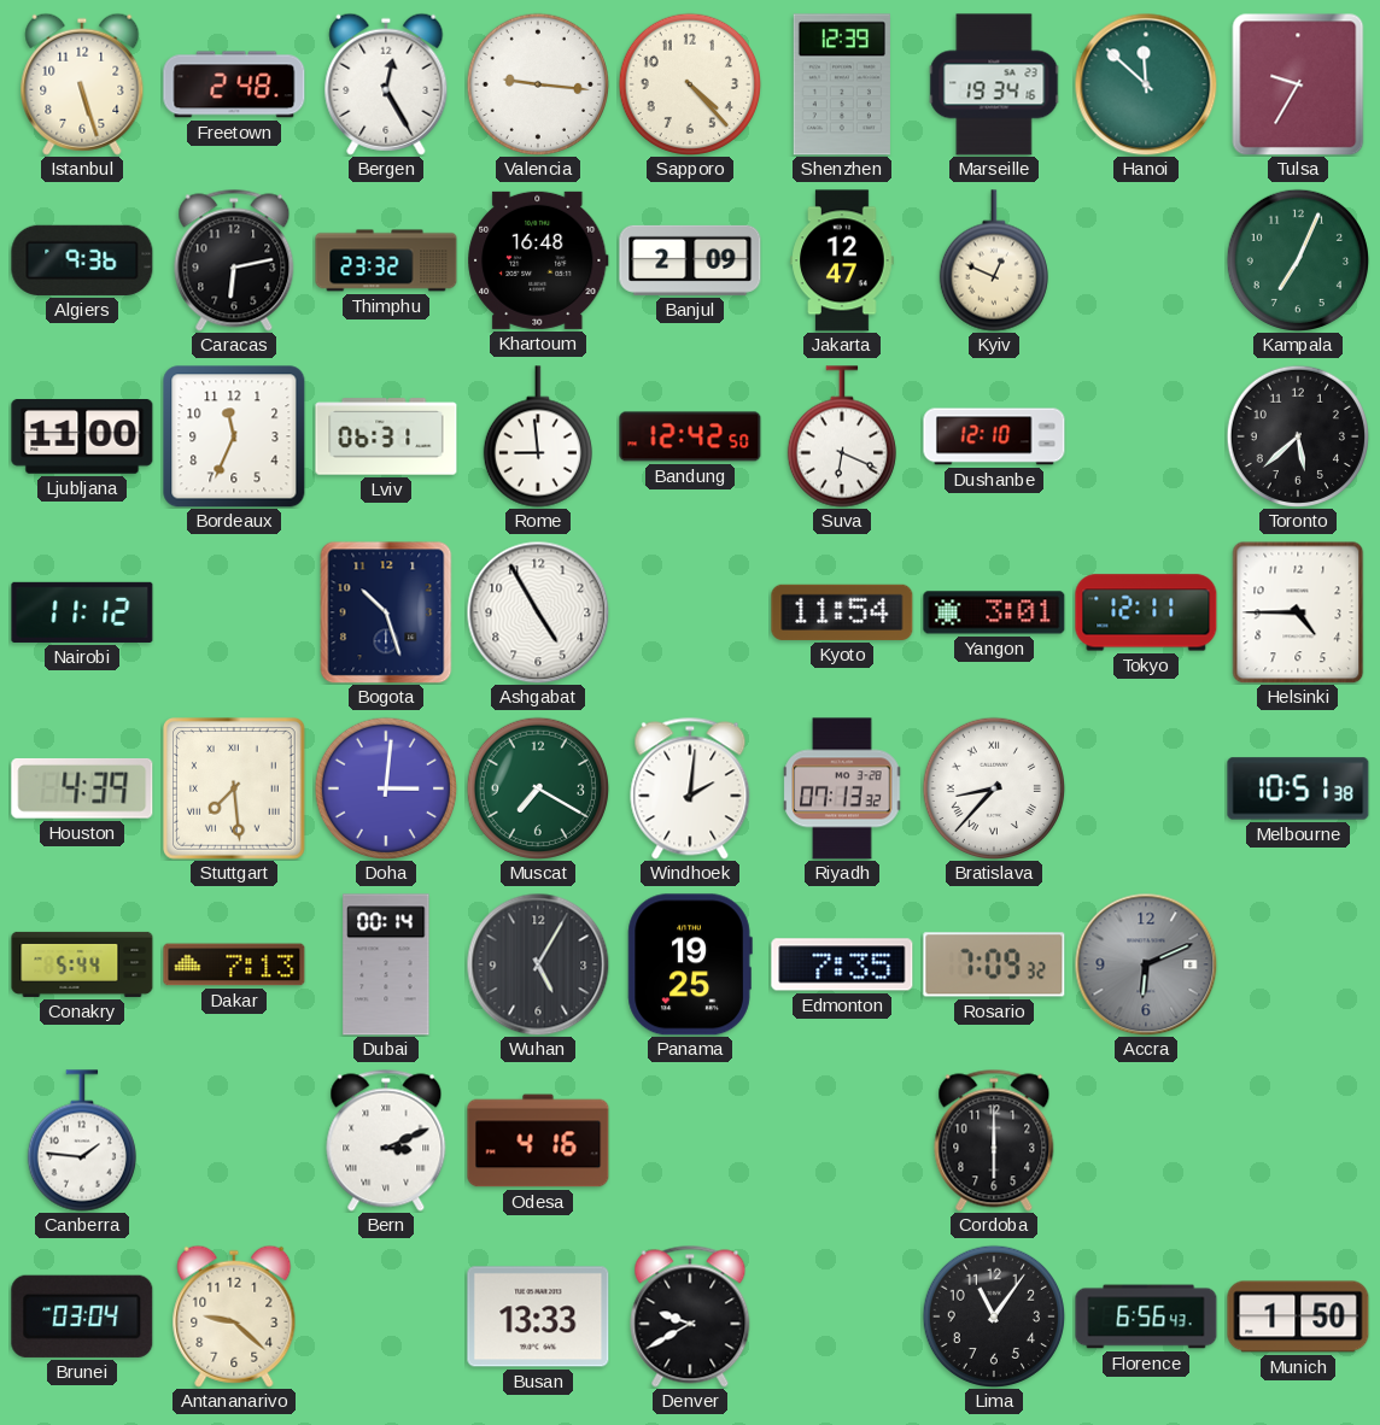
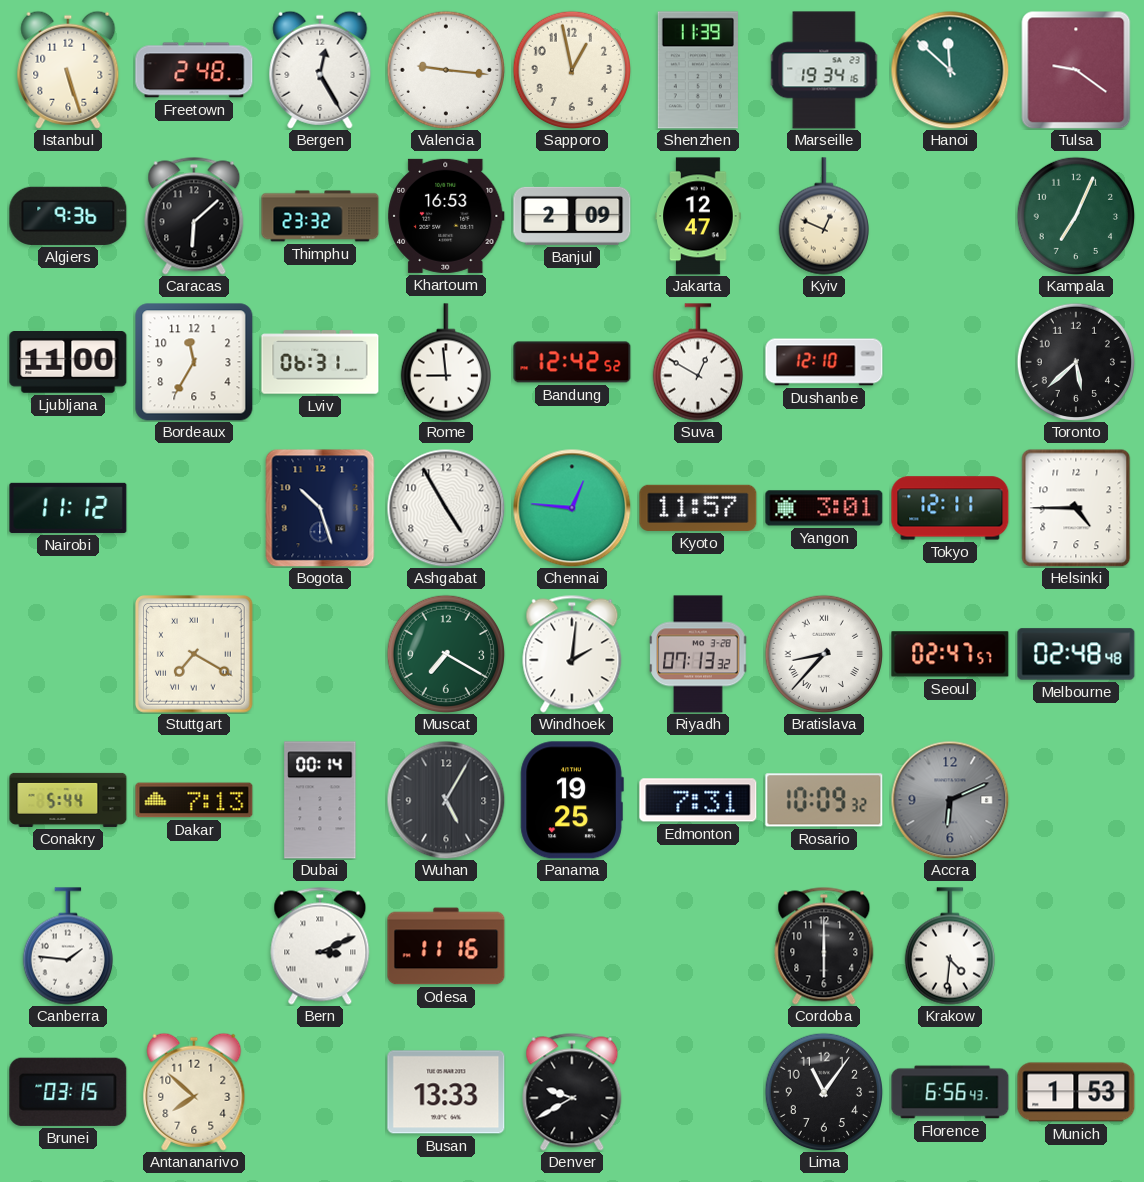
Sapporo: 4:23 -> 12:58
Shenzhen: 12:39 -> 11:39
Tulsa: 9:35 -> 9:21
Caracas: 6:13 -> 6:08
Khartoum: 16:48 -> 16:53
Bordeaux: 11:34 -> 11:35
Bandung: 12:42:50 -> 12:42:52
Suva: 6:19 -> 12:50
Chennai: none -> 12:46
Kyoto: 11:54 -> 11:57
Houston: 4:39 -> none
Stuttgart: 7:29 -> 7:20
Doha: 3:01 -> none
Seoul: none -> 02:47
Melbourne: 10:51 -> 02:48
Edmonton: 7:35 -> 7:31
Rosario: 7:09 -> 10:09
Odesa: 4:16 -> 11:16
Krakow: none -> 4:31
Brunei: 03:04 -> 03:15
Antananarivo: 9:22 -> 7:52
Munich: 1:50 -> 1:53
